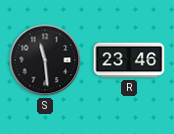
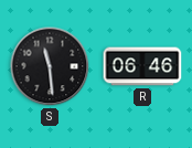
R: 23:46 -> 06:46
